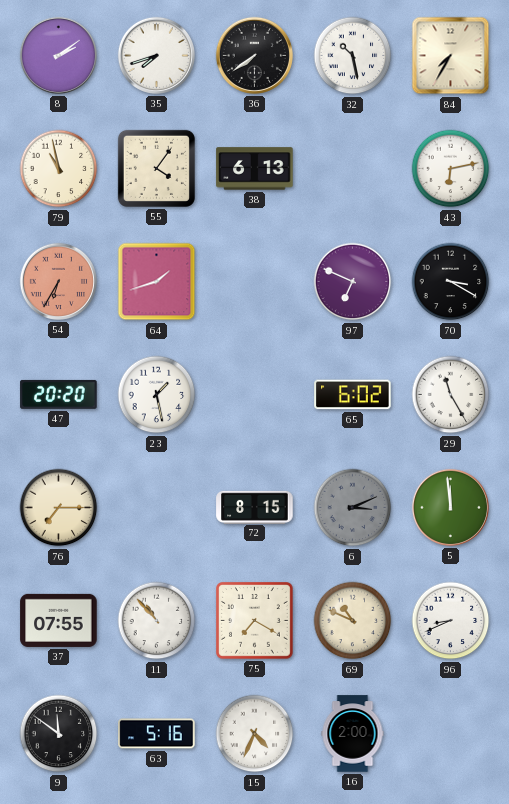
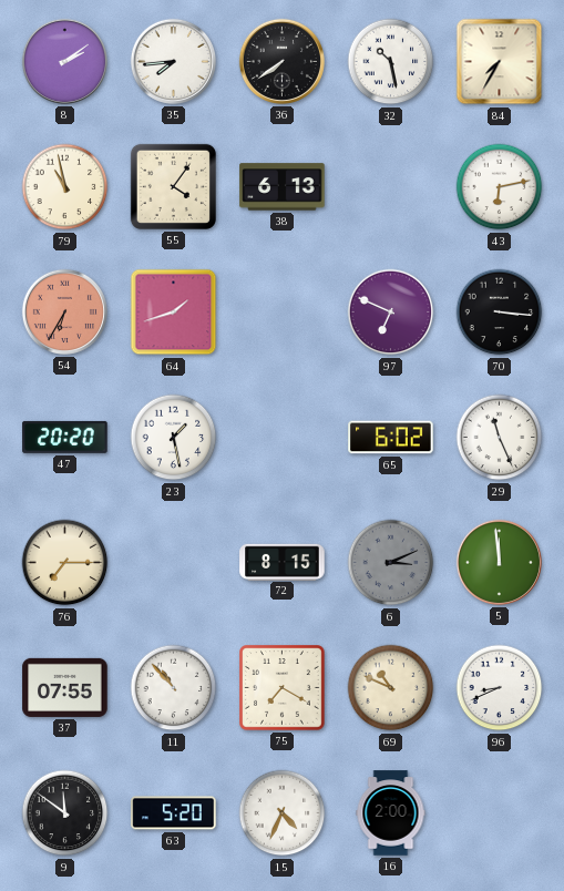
35: 7:42 -> 7:44
70: 3:20 -> 3:16
29: 11:25 -> 11:26
63: 5:16 -> 5:20
